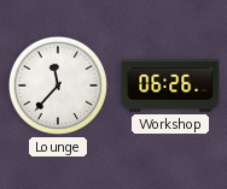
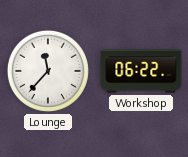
Workshop: 06:26 -> 06:22
